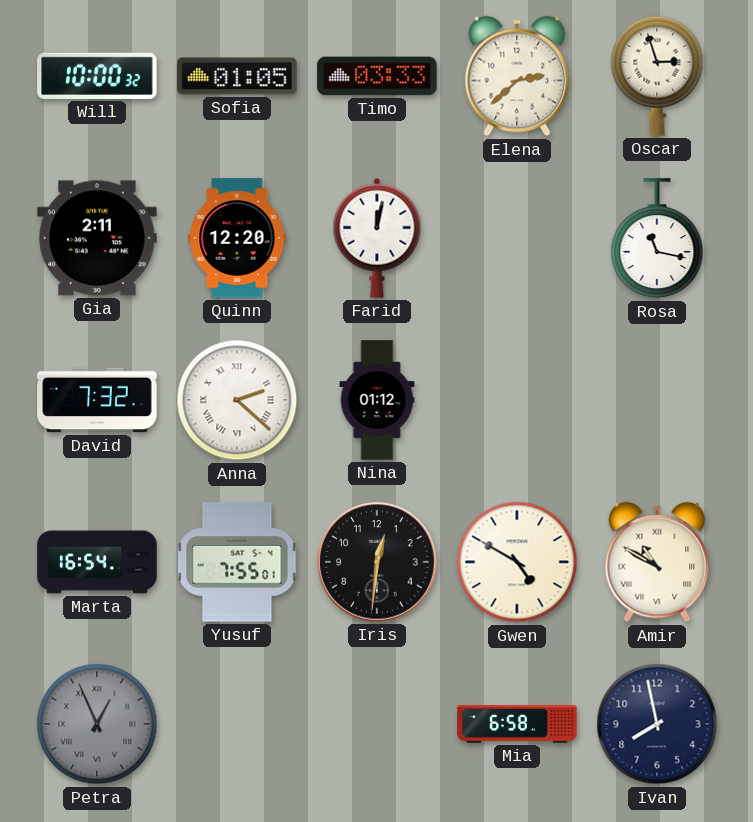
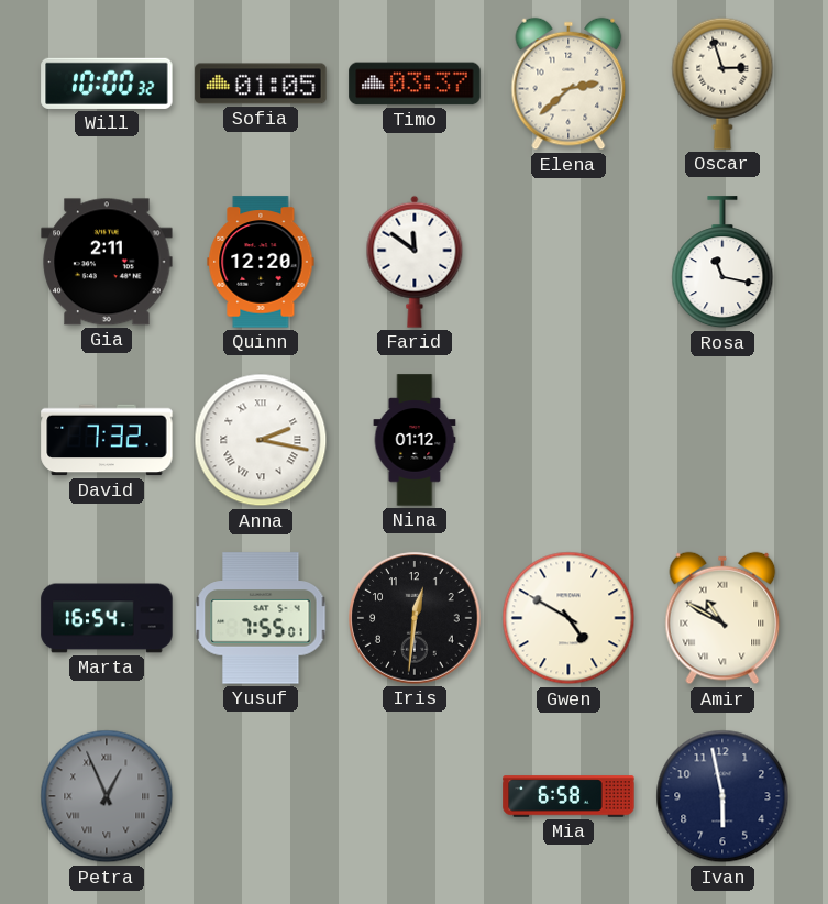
Timo: 03:33 -> 03:37
Farid: 12:02 -> 11:51
Anna: 2:22 -> 2:17
Ivan: 7:58 -> 5:58
